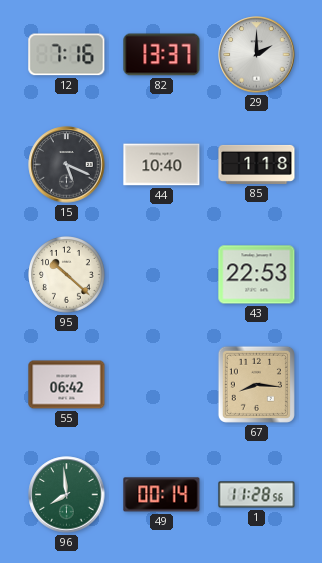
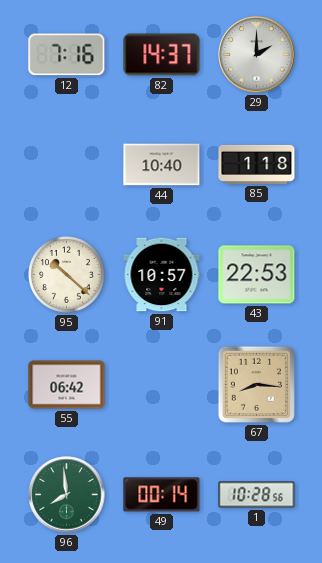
82: 13:37 -> 14:37
15: 5:19 -> none
91: none -> 10:57
1: 11:28 -> 10:28
